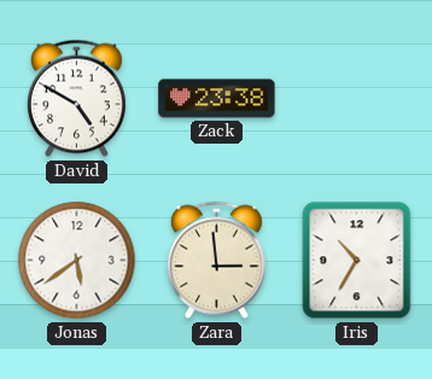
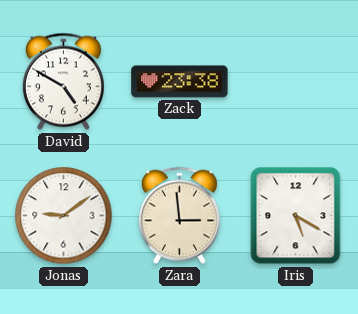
Jonas: 5:39 -> 9:09
Iris: 10:35 -> 5:20
